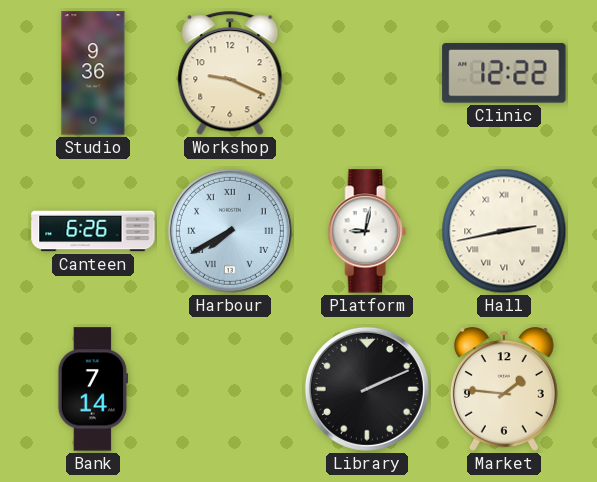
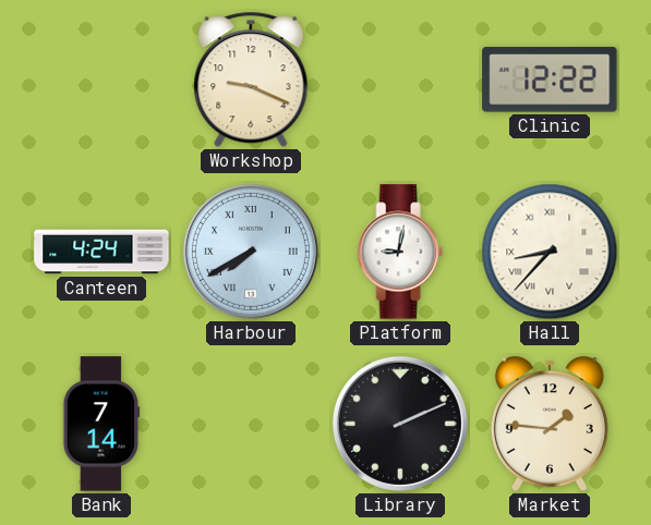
Studio: 9:36 -> none
Canteen: 6:26 -> 4:24
Hall: 2:43 -> 8:37
